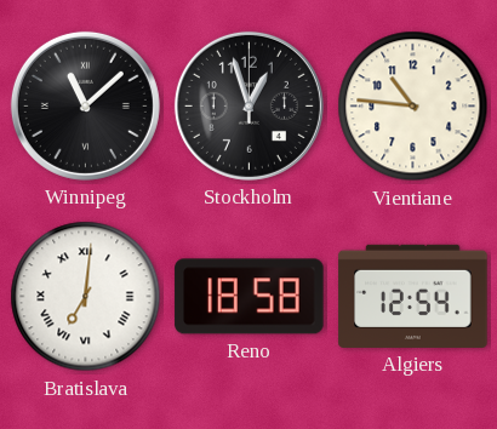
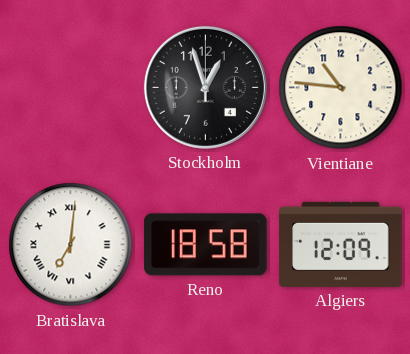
Winnipeg: 11:08 -> none
Algiers: 12:54 -> 12:09
